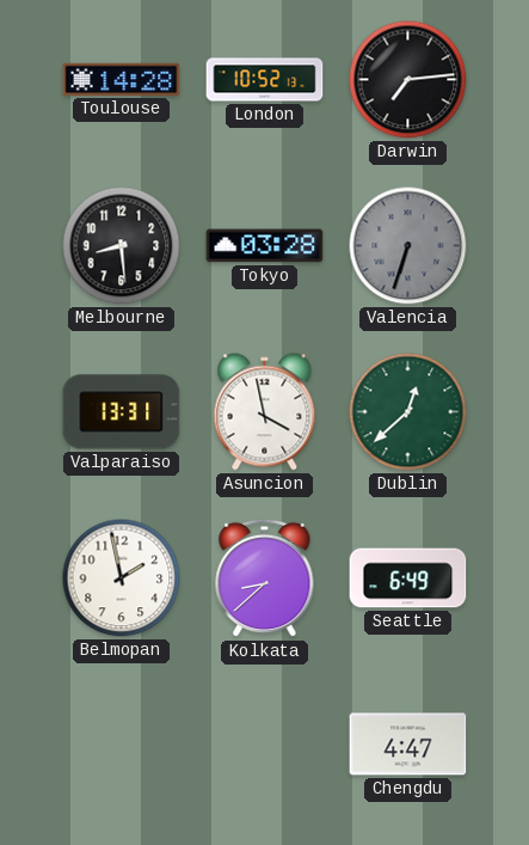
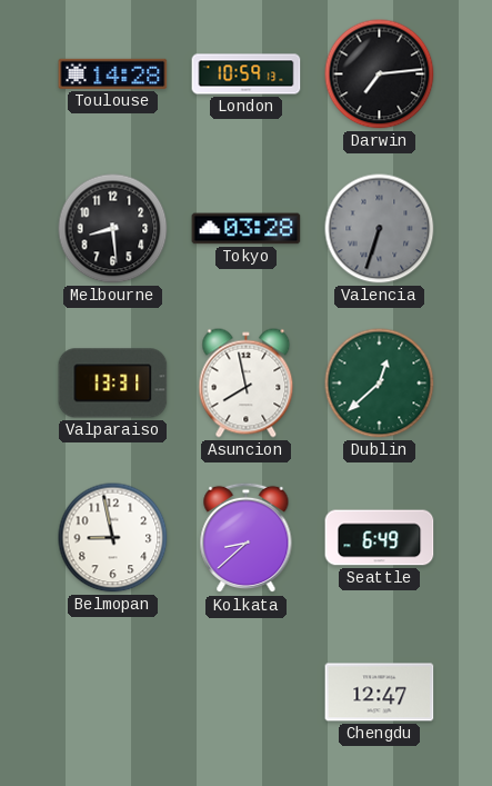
London: 10:52 -> 10:59
Asuncion: 3:58 -> 7:58
Belmopan: 1:58 -> 8:58
Chengdu: 4:47 -> 12:47
